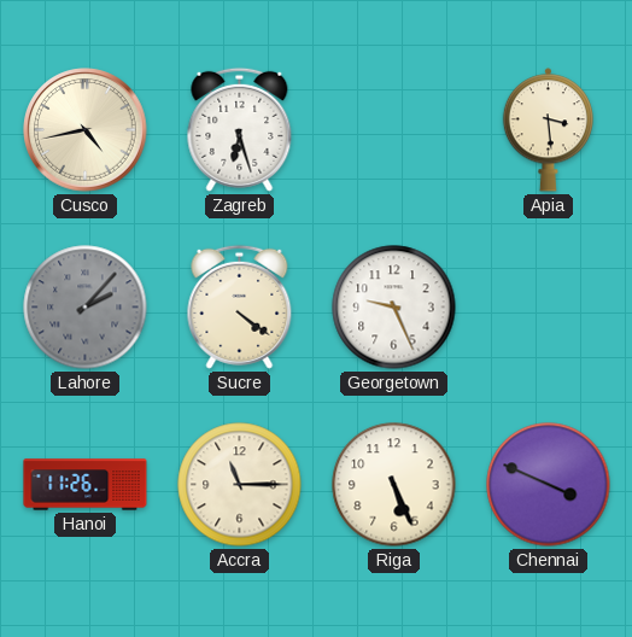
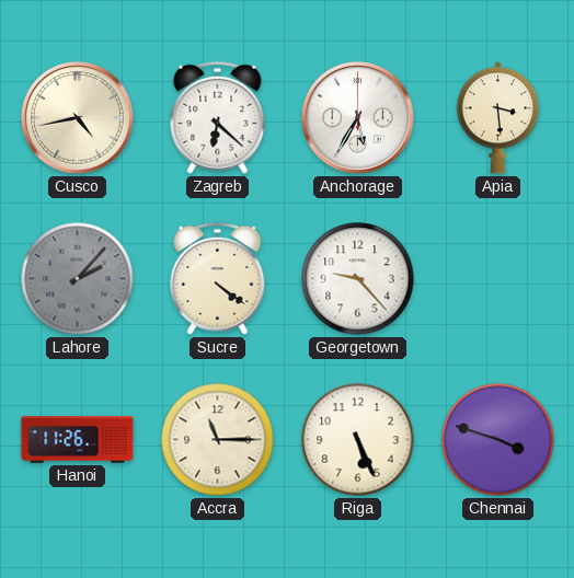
Zagreb: 6:27 -> 6:22
Anchorage: none -> 5:35
Georgetown: 9:26 -> 9:23
Chennai: 3:49 -> 3:48
